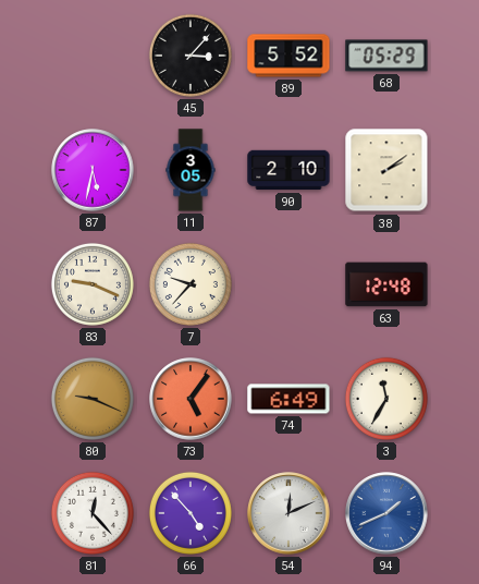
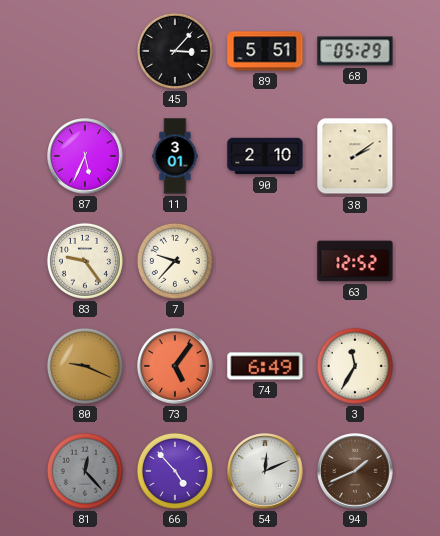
89: 5:52 -> 5:51
87: 5:32 -> 5:34
11: 3:05 -> 3:01
83: 9:19 -> 9:24
63: 12:48 -> 12:52
81 dial: white -> grey
94 dial: blue -> brown
